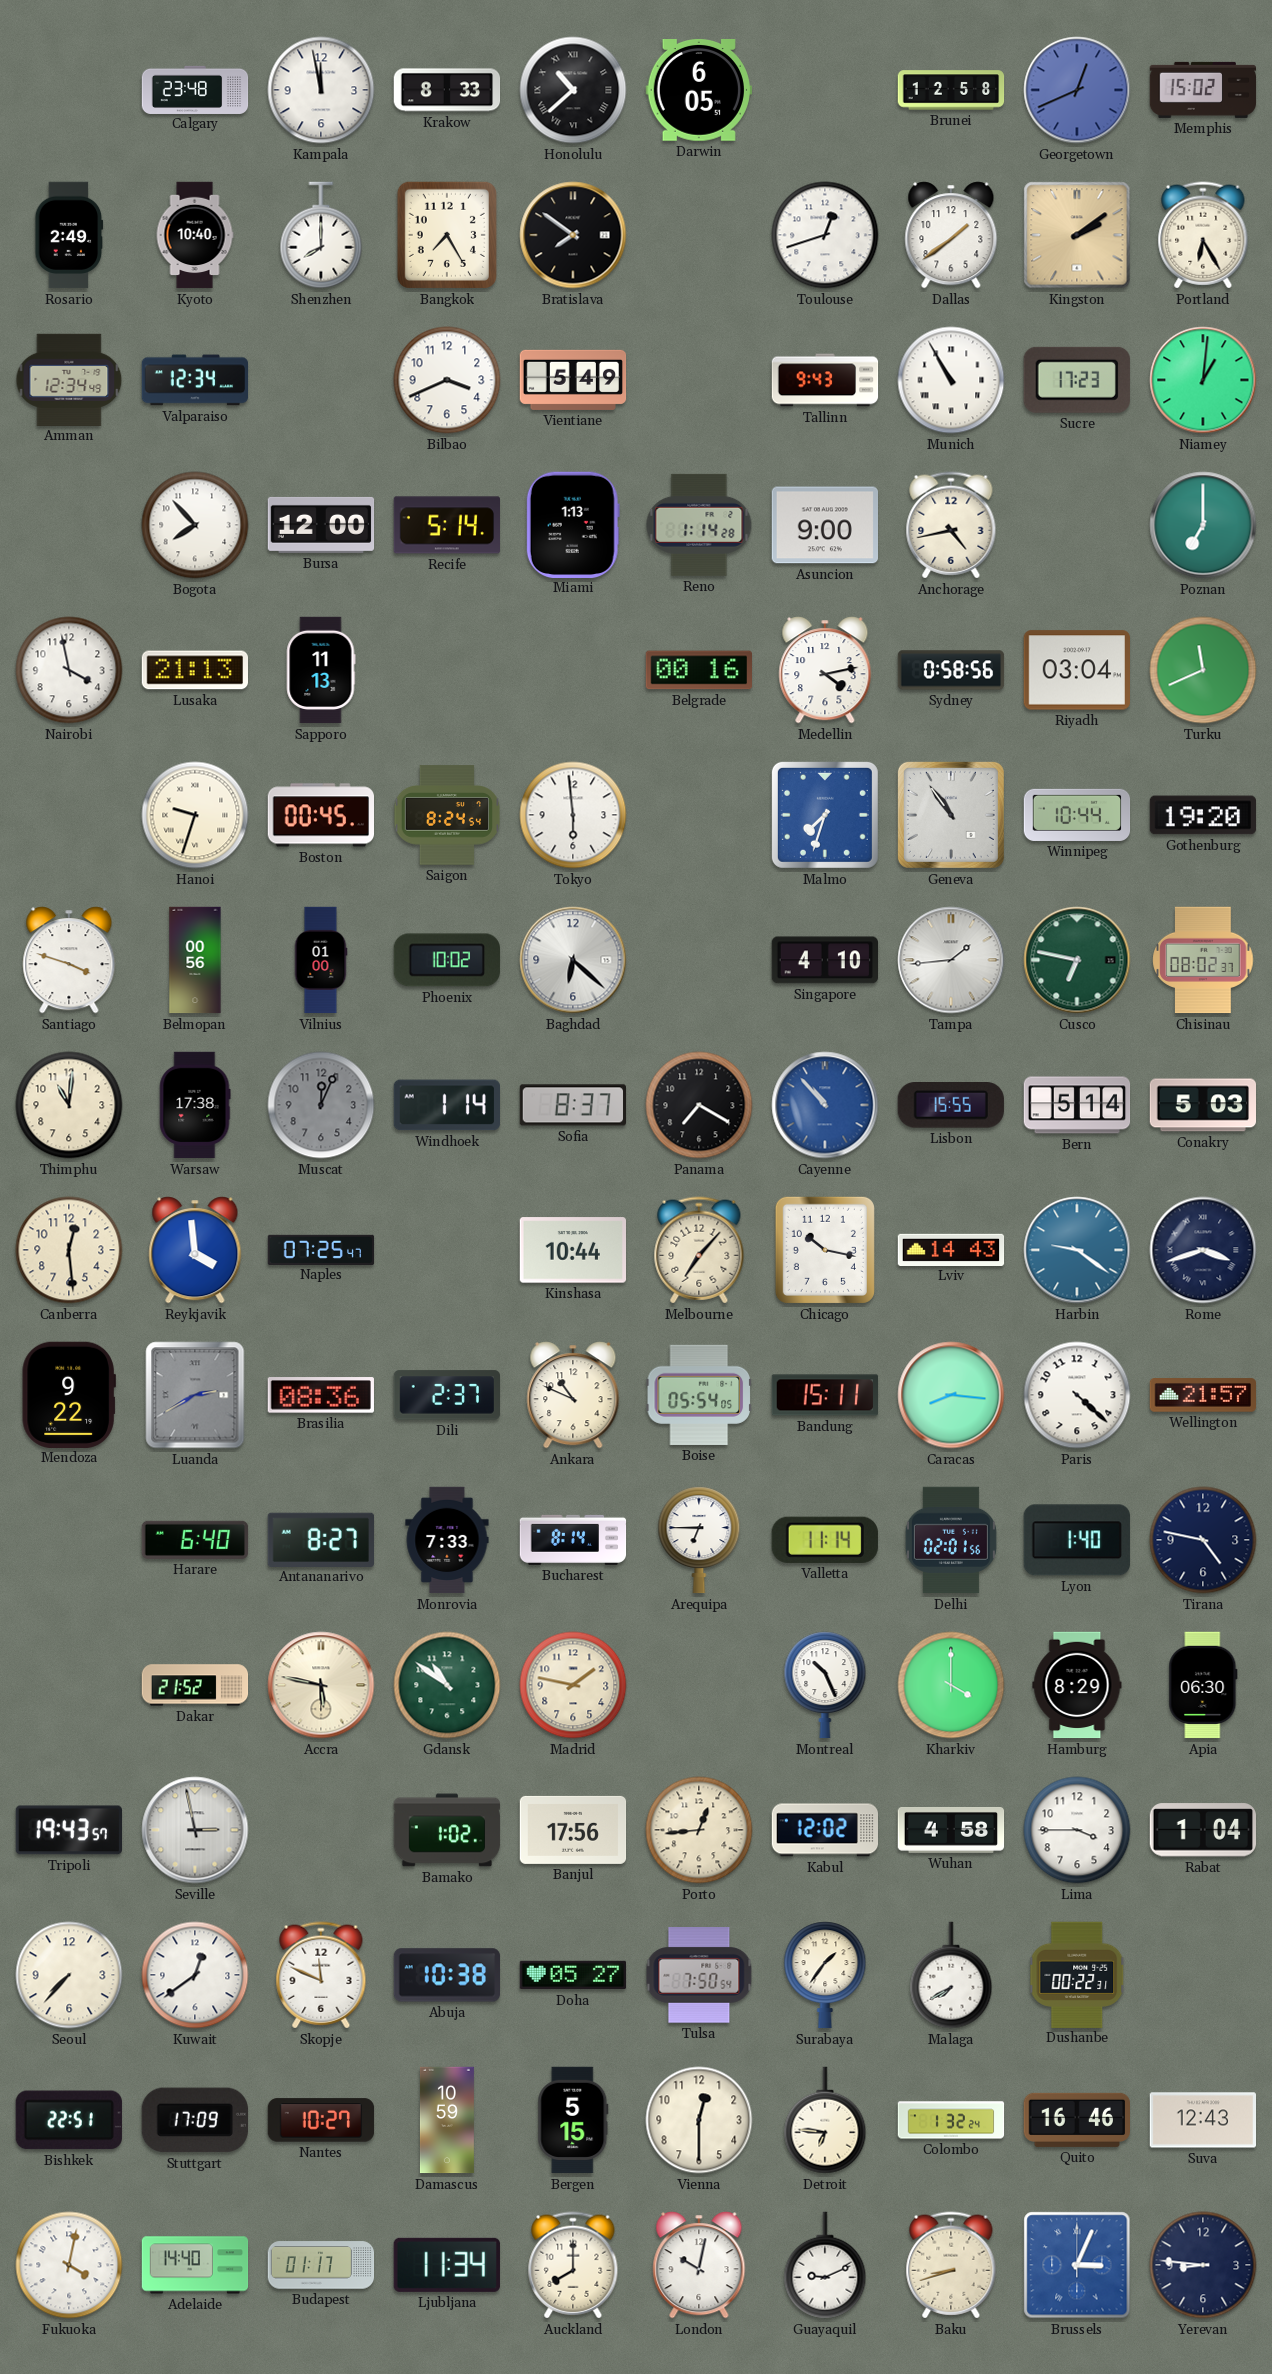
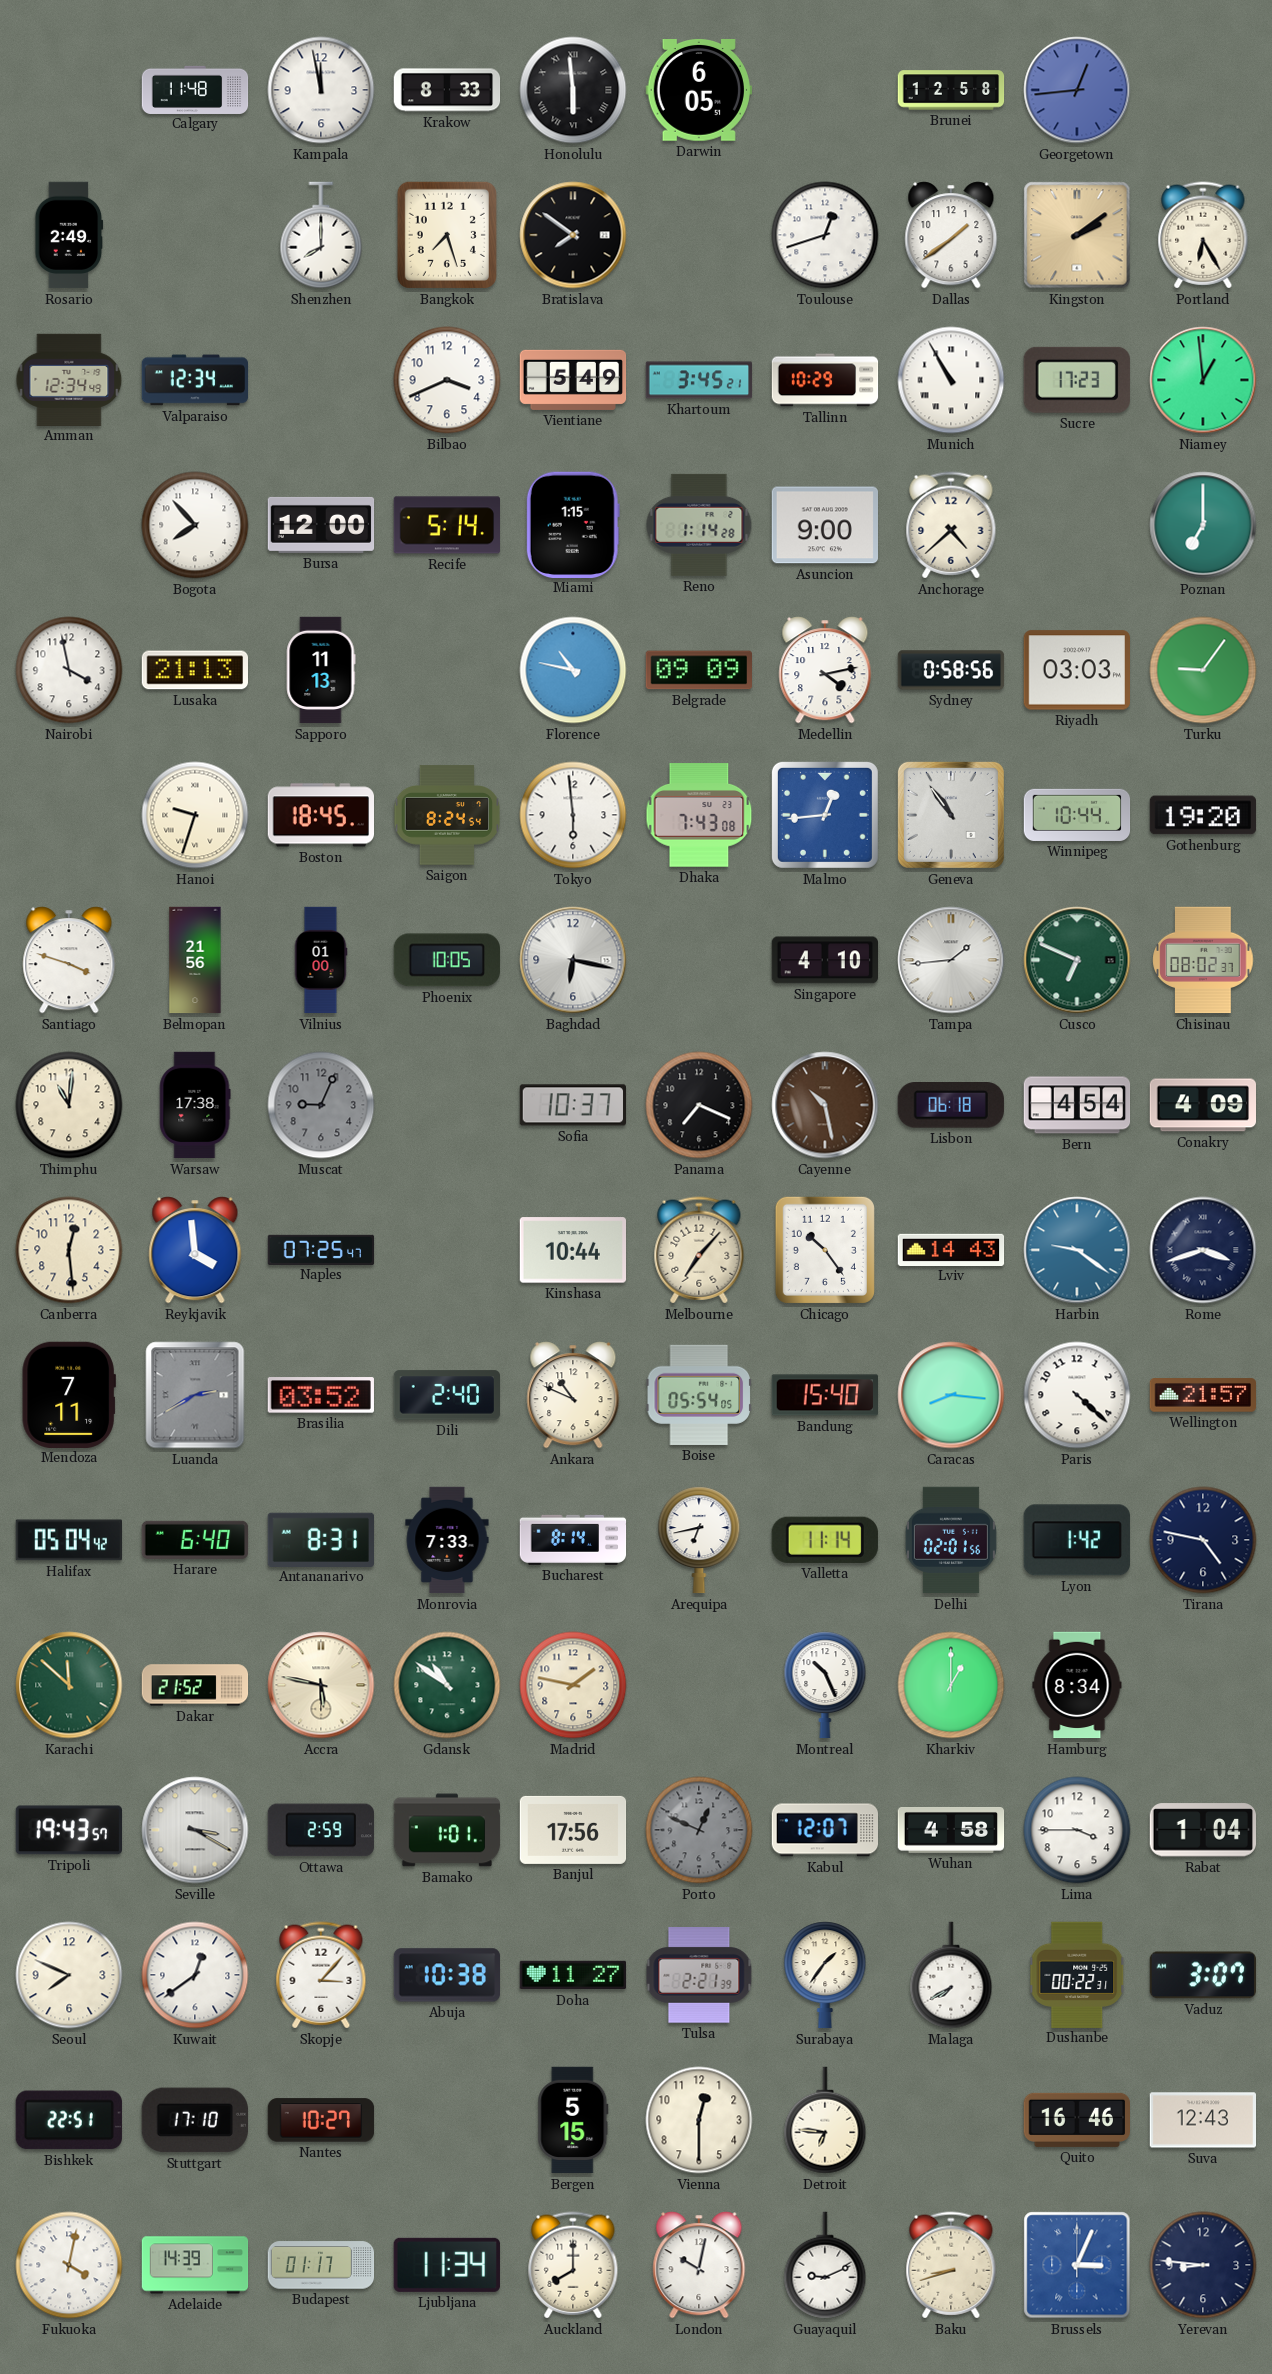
Calgary: 23:48 -> 11:48
Honolulu: 10:38 -> 5:59
Georgetown: 12:41 -> 12:44
Memphis: 15:02 -> none
Kyoto: 10:40 -> none
Bangkok: 7:25 -> 7:27
Khartoum: none -> 3:45
Tallinn: 9:43 -> 10:29
Niamey: 1:01 -> 12:59
Miami: 1:13 -> 1:15
Anchorage: 4:43 -> 4:38
Florence: none -> 10:47
Belgrade: 00:16 -> 09:09
Riyadh: 03:04 -> 03:03
Turku: 11:41 -> 9:06
Boston: 00:45 -> 18:45
Dhaka: none -> 7:43
Malmo: 7:33 -> 12:44
Belmopan: 00:56 -> 21:56
Phoenix: 10:02 -> 10:05
Baghdad: 6:22 -> 6:17
Cusco: 6:47 -> 6:49
Muscat: 12:04 -> 9:04
Windhoek: 1:14 -> none
Sofia: 8:37 -> 10:37
Panama: 7:20 -> 7:19
Cayenne: 10:53 -> 10:28
Cayenne dial: blue -> brown
Lisbon: 15:55 -> 06:18
Bern: 5:14 -> 4:54
Conakry: 5:03 -> 4:09
Chicago: 10:17 -> 10:24
Mendoza: 9:22 -> 7:11
Brasilia: 08:36 -> 03:52
Dili: 2:37 -> 2:40
Bandung: 15:11 -> 15:40
Halifax: none -> 05:04
Antananarivo: 8:27 -> 8:31
Arequipa: 6:45 -> 6:43
Lyon: 1:40 -> 1:42
Karachi: none -> 11:52
Kharkiv: 4:00 -> 1:00
Hamburg: 8:29 -> 8:34
Apia: 06:30 -> none
Seville: 2:58 -> 3:20
Ottawa: none -> 2:59
Bamako: 1:02 -> 1:01
Porto: 12:44 -> 12:49
Porto dial: cream -> grey
Kabul: 12:02 -> 12:07
Seoul: 7:37 -> 7:49
Skopje: 11:49 -> 3:07
Doha: 05:27 -> 11:27
Tulsa: 7:50 -> 2:21
Vaduz: none -> 3:07
Stuttgart: 17:09 -> 17:10
Damascus: 10:59 -> none
Colombo: 1:32 -> none
Adelaide: 14:40 -> 14:39
